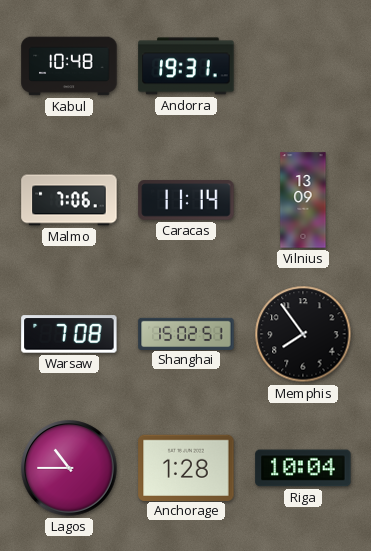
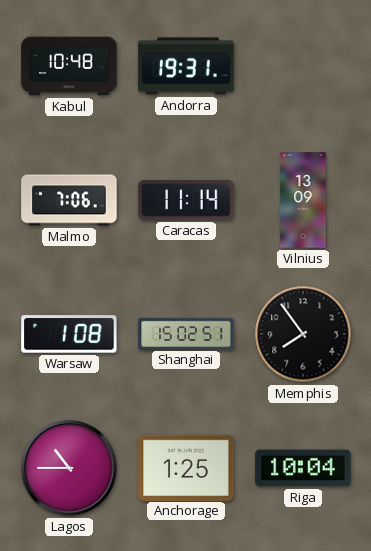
Warsaw: 7:08 -> 1:08
Anchorage: 1:28 -> 1:25
